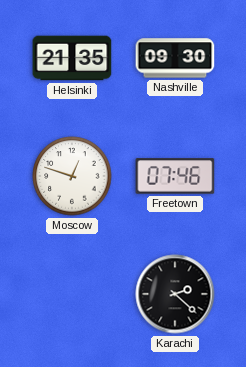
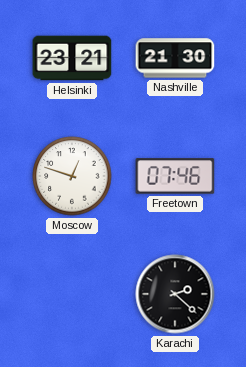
Helsinki: 21:35 -> 23:21
Nashville: 09:30 -> 21:30
